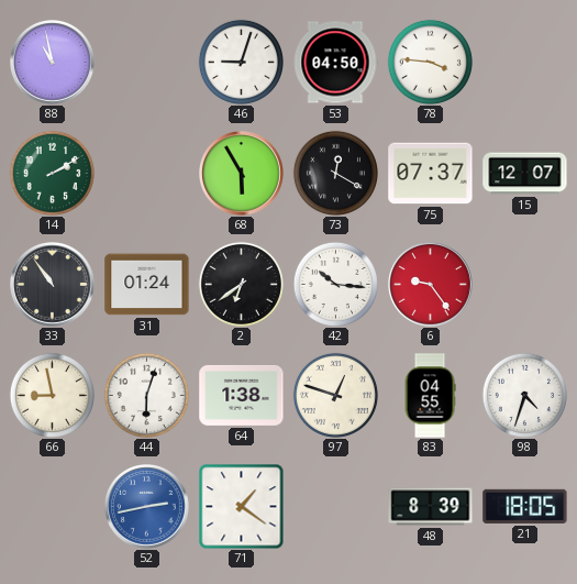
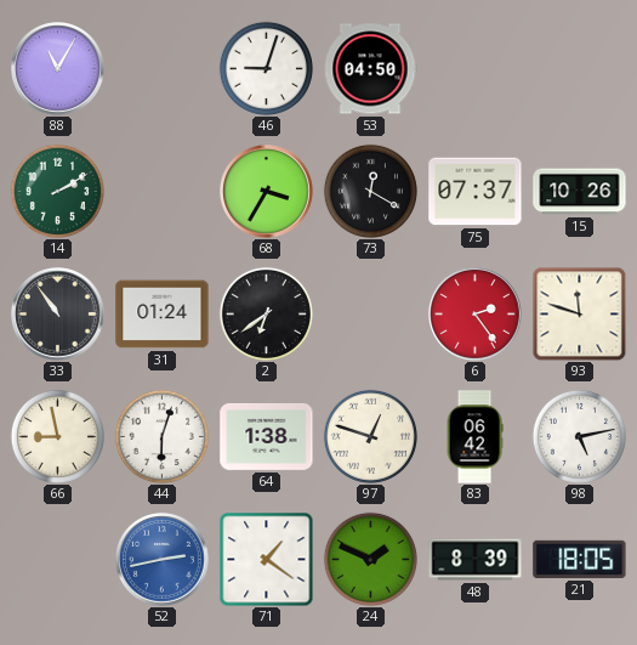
88: 10:58 -> 11:05
78: 3:46 -> none
68: 5:55 -> 3:35
15: 12:07 -> 10:26
42: 10:16 -> none
6: 9:24 -> 2:24
93: none -> 11:48
83: 04:55 -> 06:42
98: 4:33 -> 5:13
24: none -> 1:49
